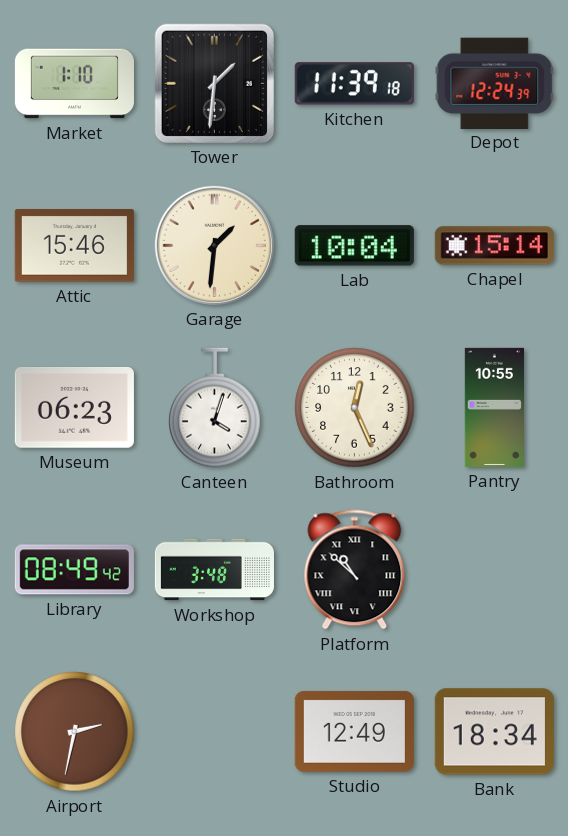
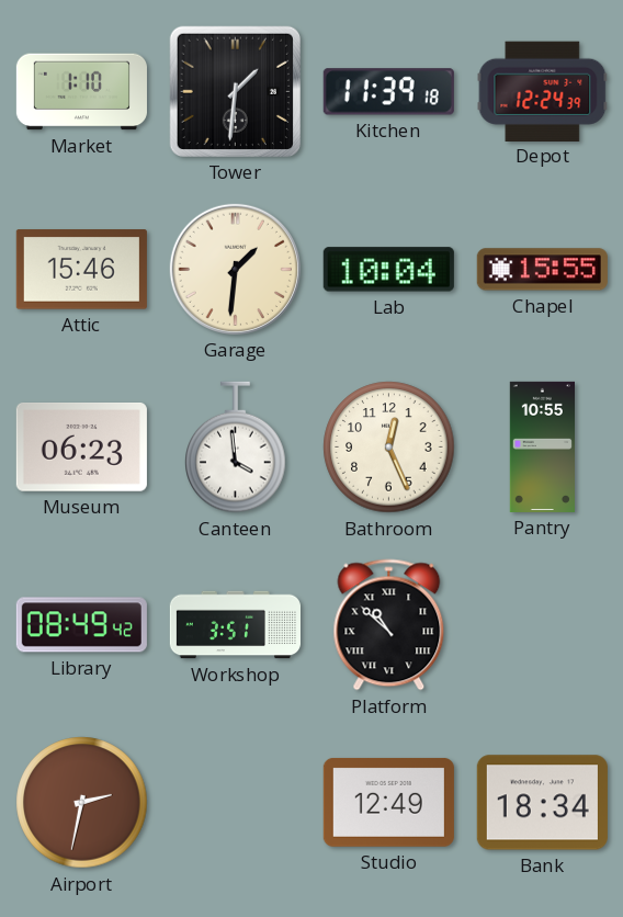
Chapel: 15:14 -> 15:55
Canteen: 4:03 -> 3:59
Workshop: 3:48 -> 3:51
